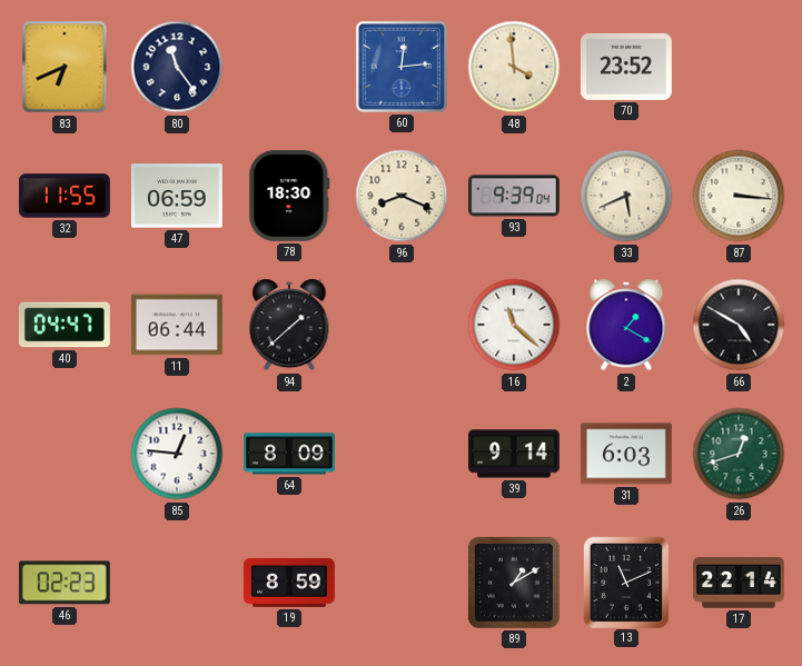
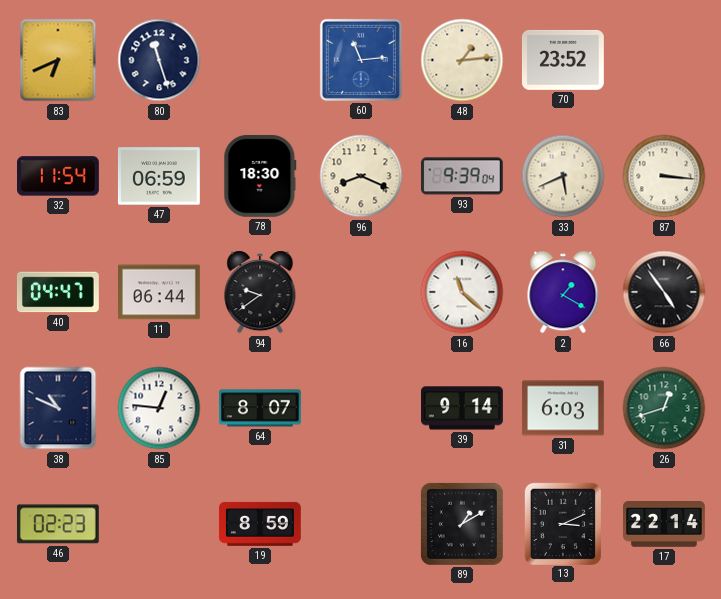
80: 11:24 -> 11:27
60: 12:14 -> 11:14
48: 3:59 -> 1:14
32: 11:55 -> 11:54
94: 1:38 -> 9:39
66: 4:50 -> 4:54
38: none -> 10:49
64: 8:09 -> 8:07
13: 11:11 -> 3:11
